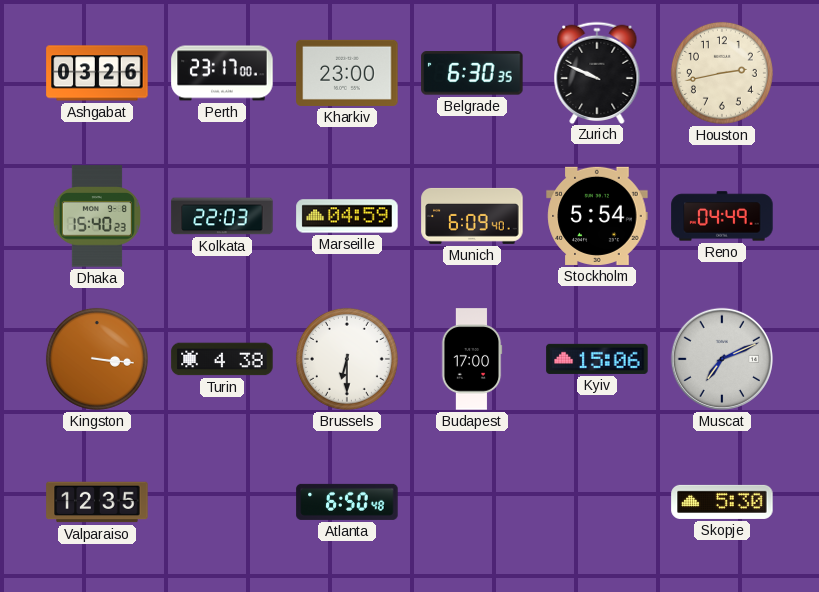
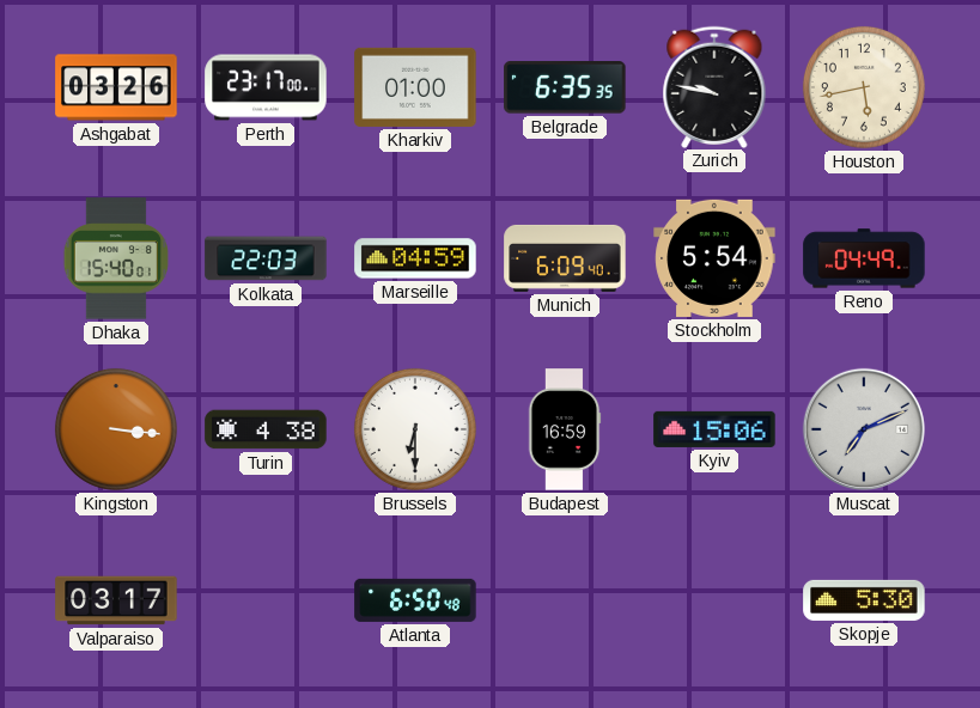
Kharkiv: 23:00 -> 01:00
Belgrade: 6:30 -> 6:35
Zurich: 9:49 -> 9:47
Houston: 2:43 -> 5:43
Dhaka: 15:40:23 -> 15:40:01
Budapest: 17:00 -> 16:59
Valparaiso: 12:35 -> 03:17
